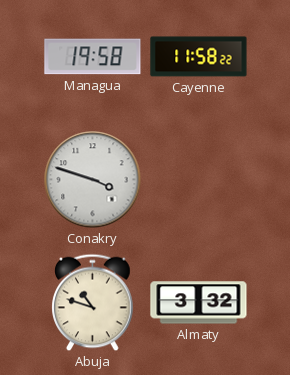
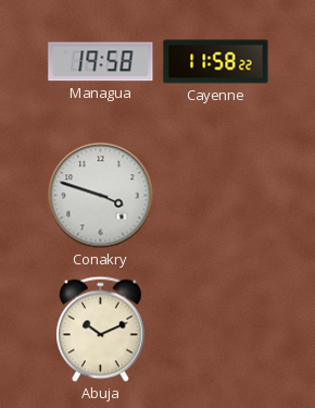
Abuja: 10:48 -> 10:11
Almaty: 3:32 -> none
